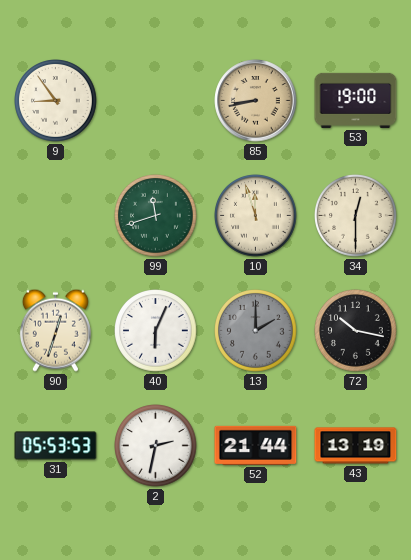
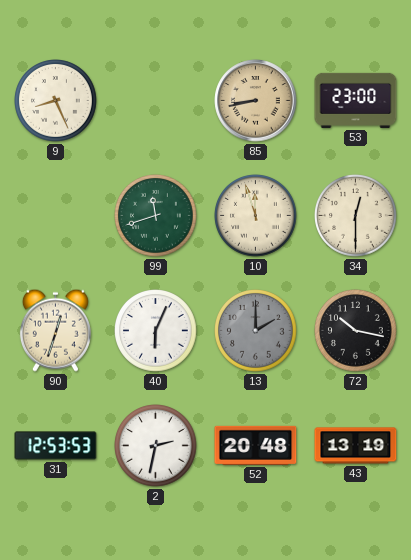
9: 8:54 -> 8:26
53: 19:00 -> 23:00
31: 05:53 -> 12:53
52: 21:44 -> 20:48
